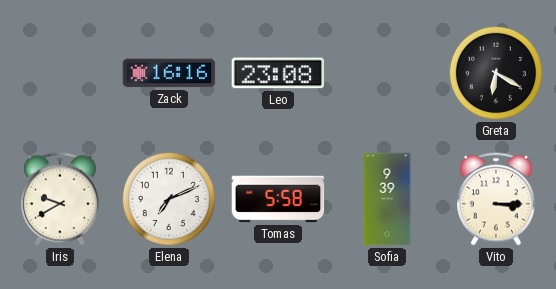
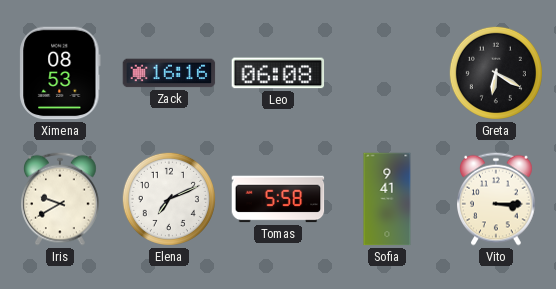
Ximena: none -> 08:53
Leo: 23:08 -> 06:08
Sofia: 9:39 -> 9:41
